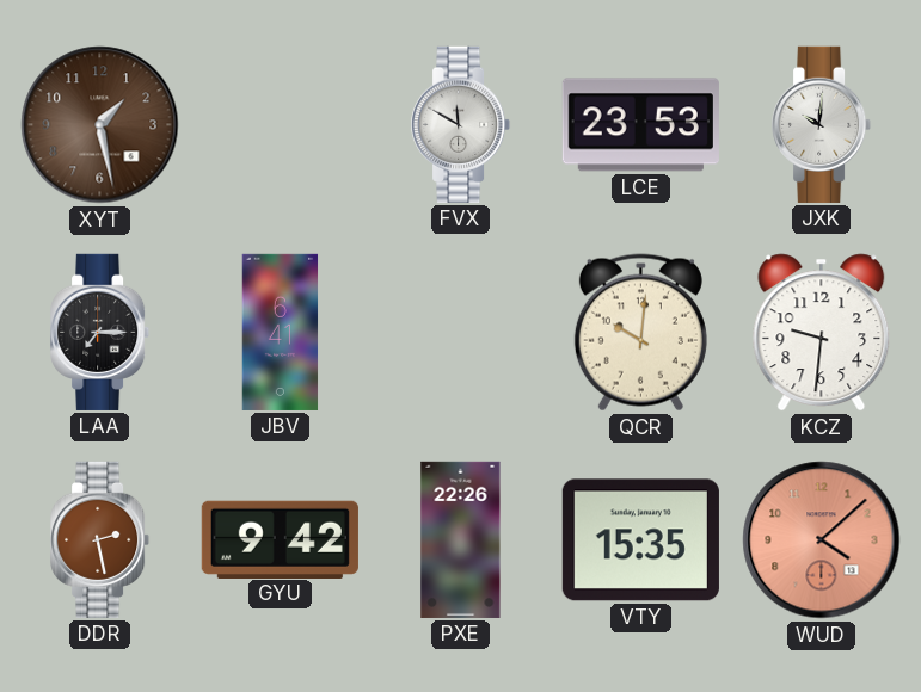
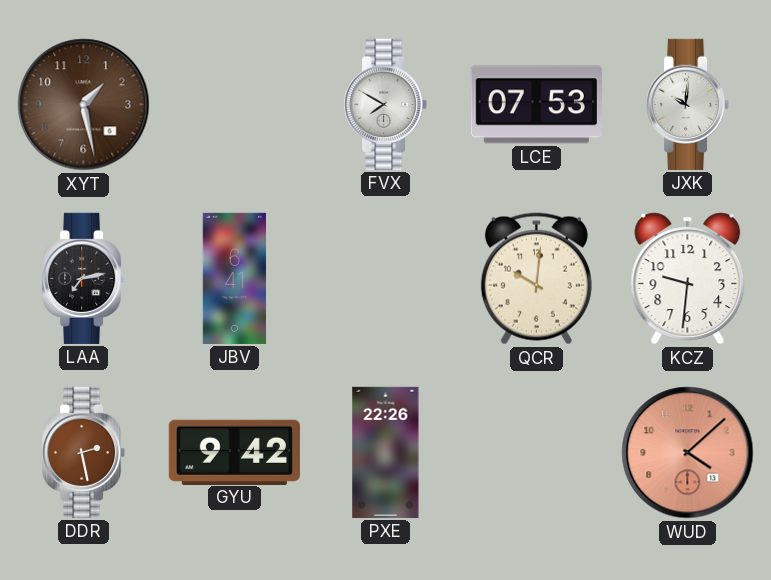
FVX: 11:50 -> 7:50
LCE: 23:53 -> 07:53
LAA: 7:15 -> 7:13
VTY: 15:35 -> none
